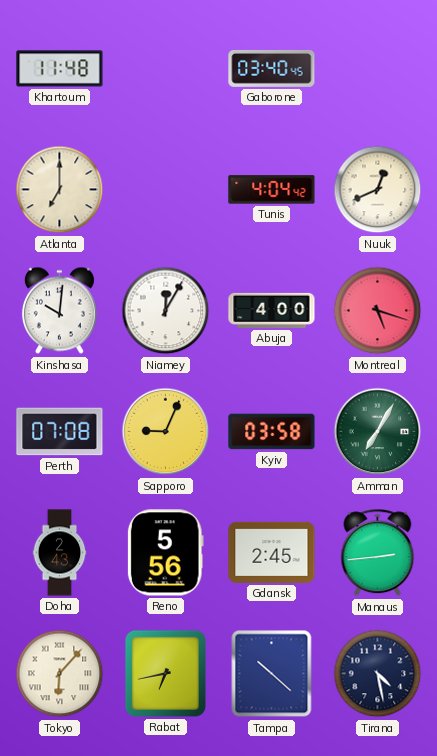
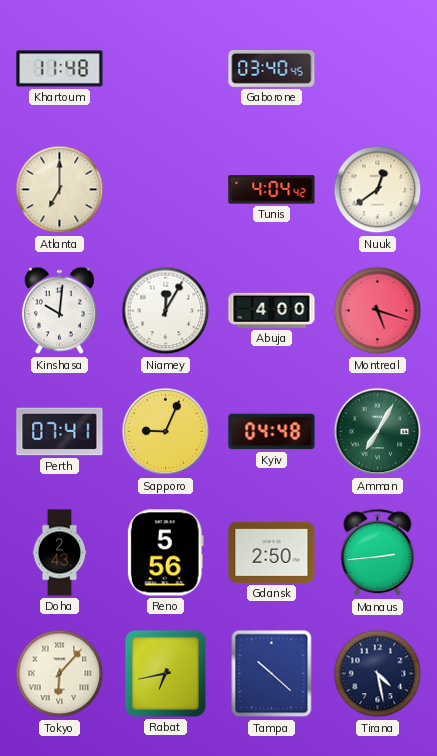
Nuuk: 12:41 -> 12:39
Perth: 07:08 -> 07:41
Kyiv: 03:58 -> 04:48
Gdansk: 2:45 -> 2:50
